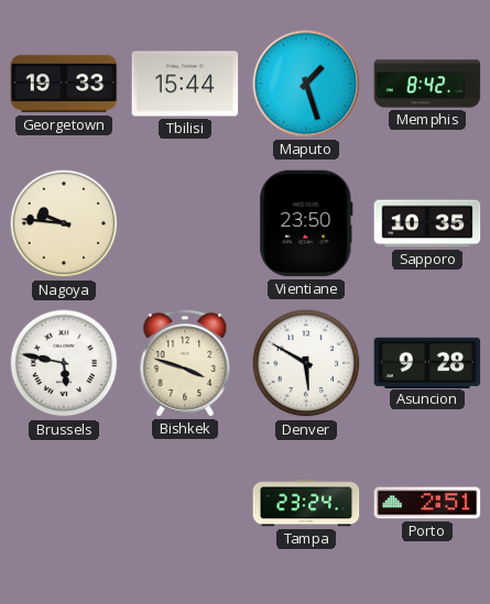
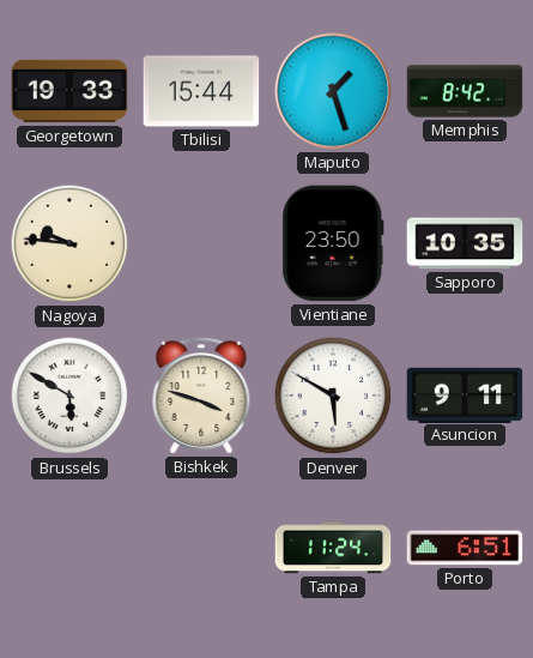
Brussels: 5:47 -> 5:50
Asuncion: 9:28 -> 9:11
Tampa: 23:24 -> 11:24
Porto: 2:51 -> 6:51
